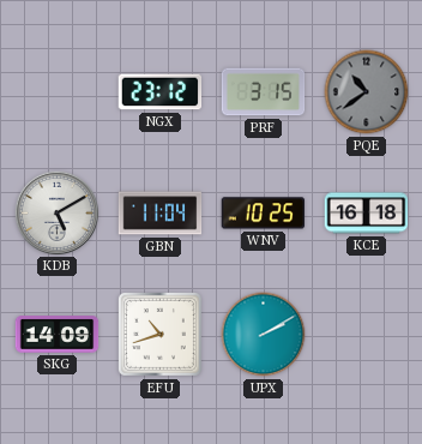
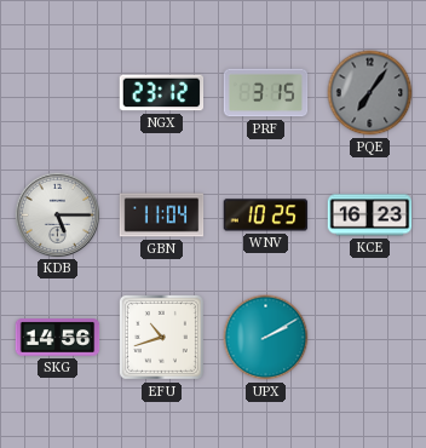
PQE: 10:39 -> 7:06
KDB: 5:10 -> 5:15
KCE: 16:18 -> 16:23
SKG: 14:09 -> 14:56
